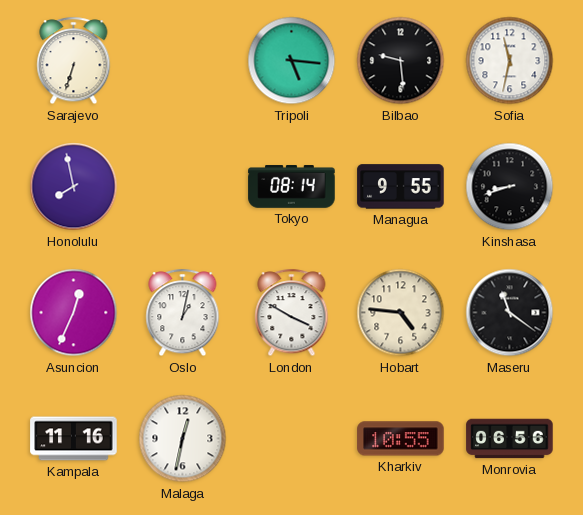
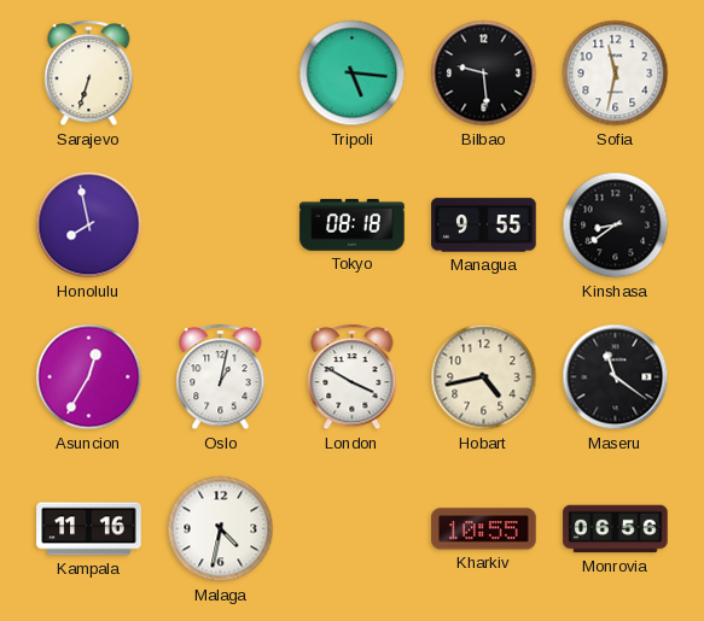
Tokyo: 08:14 -> 08:18
Kinshasa: 8:42 -> 8:39
Asuncion: 12:34 -> 12:35
Hobart: 4:46 -> 4:43
Malaga: 12:32 -> 4:32
